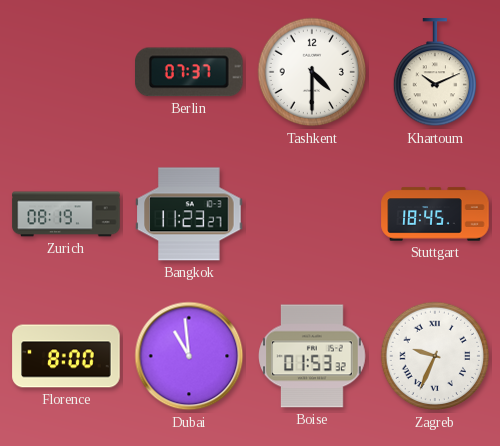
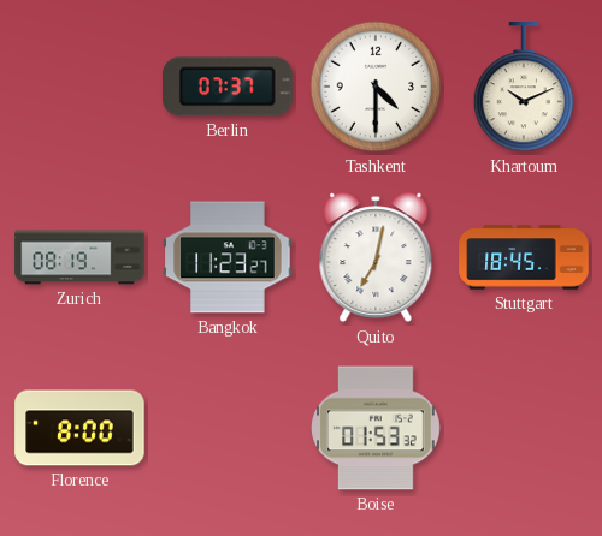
Quito: none -> 7:02
Dubai: 10:59 -> none
Zagreb: 9:34 -> none
